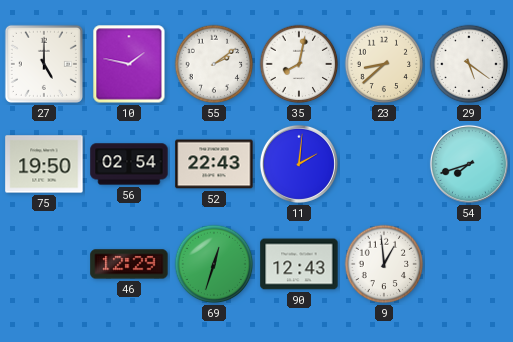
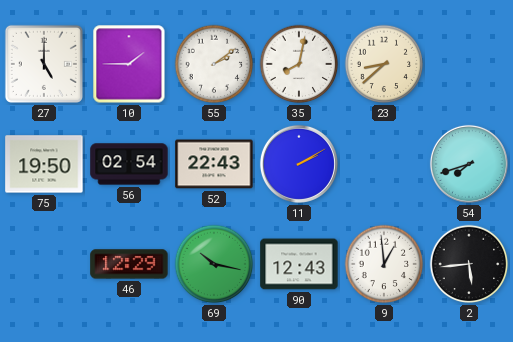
10: 1:47 -> 1:45
29: 5:21 -> none
11: 2:01 -> 2:10
69: 12:33 -> 10:17
2: none -> 5:44
